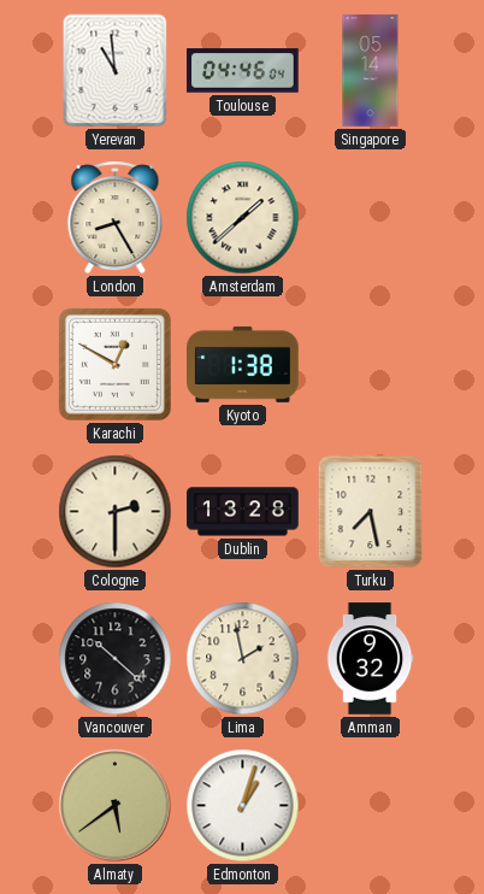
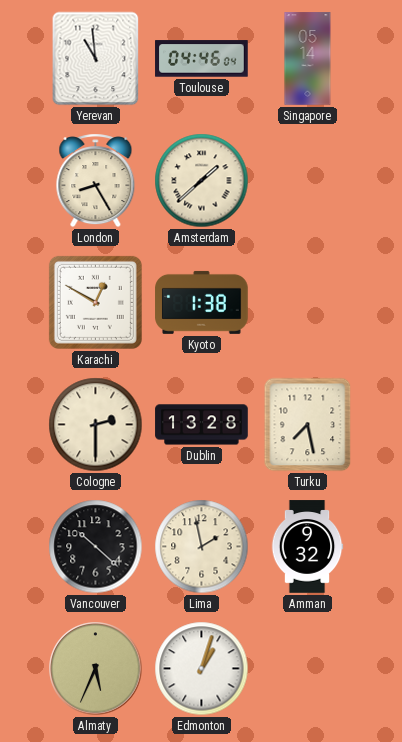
Almaty: 5:39 -> 5:34
